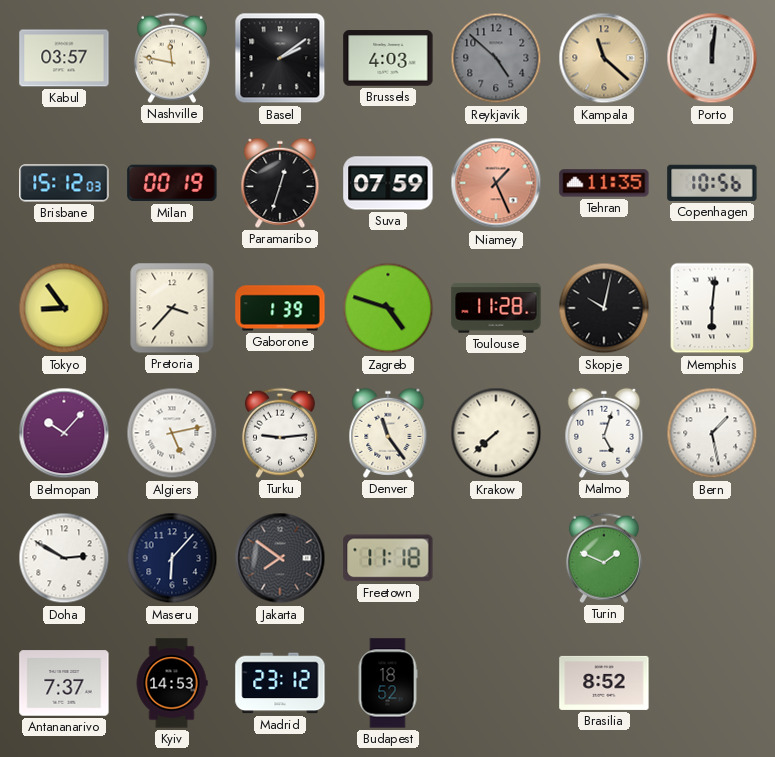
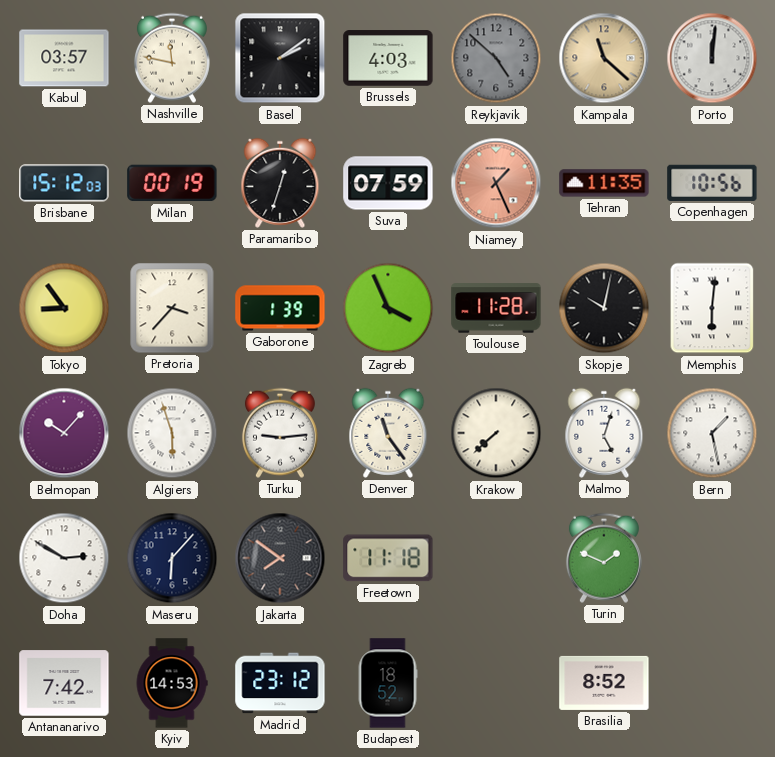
Zagreb: 4:48 -> 3:56
Algiers: 5:13 -> 5:57
Antananarivo: 7:37 -> 7:42
